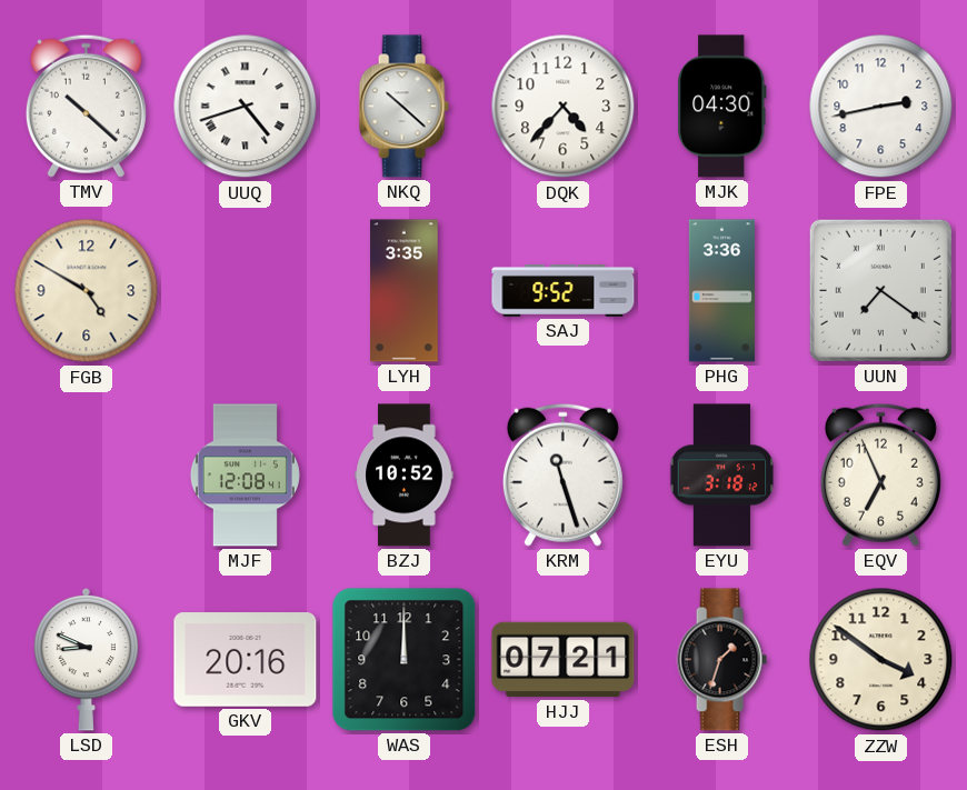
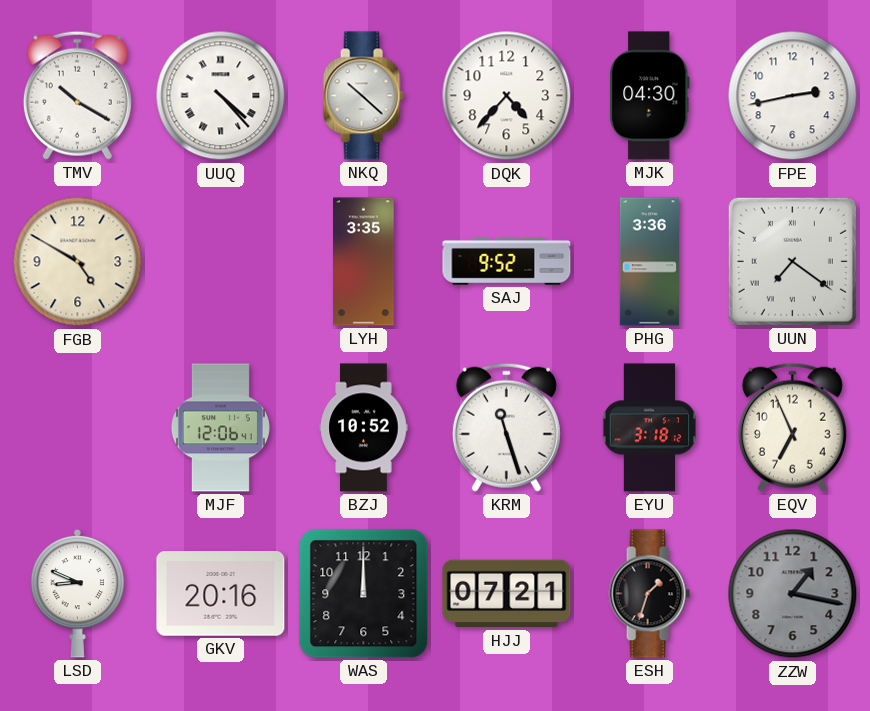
TMV: 10:22 -> 10:20
UUQ: 4:42 -> 4:23
MJF: 12:08 -> 12:06
ZZW: 3:51 -> 1:17
ZZW dial: cream -> grey
